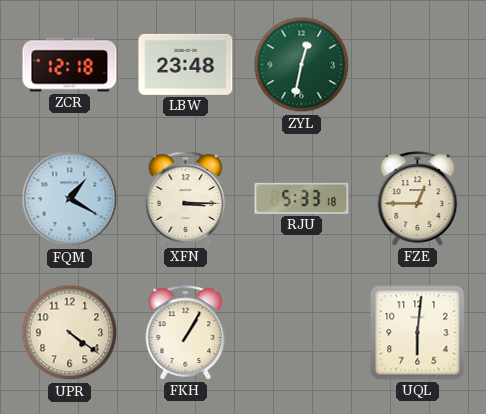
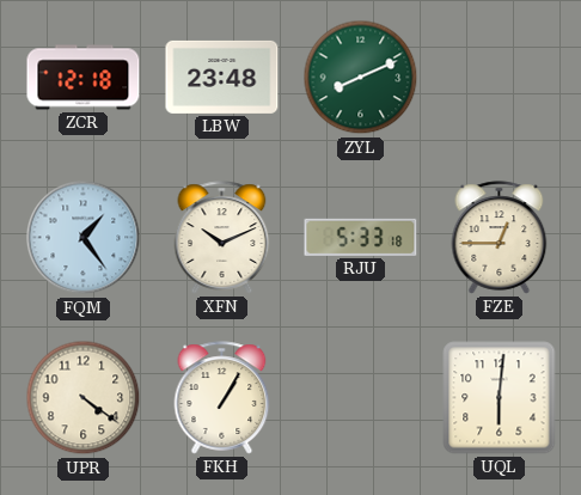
ZYL: 12:32 -> 8:11
FQM: 1:20 -> 1:24
XFN: 3:15 -> 10:11
